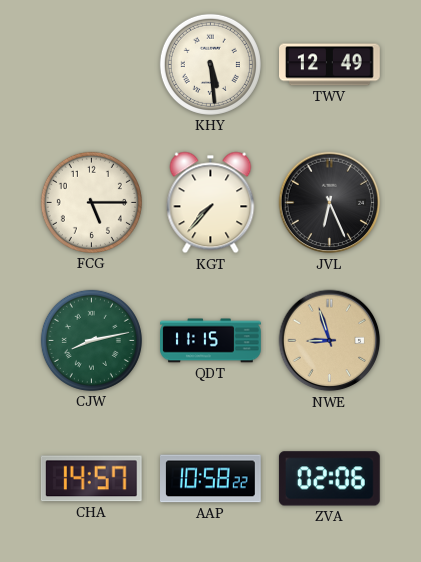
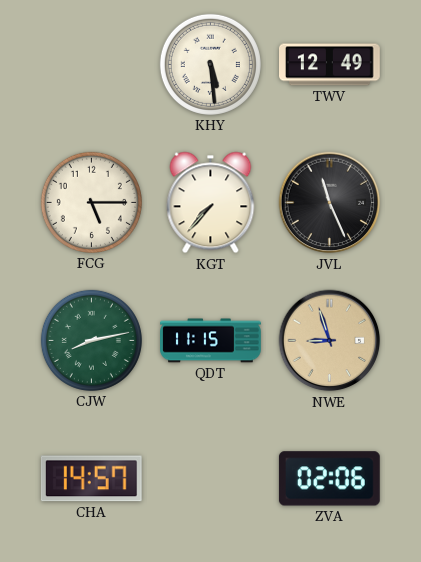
JVL: 6:26 -> 11:26
AAP: 10:58 -> none
